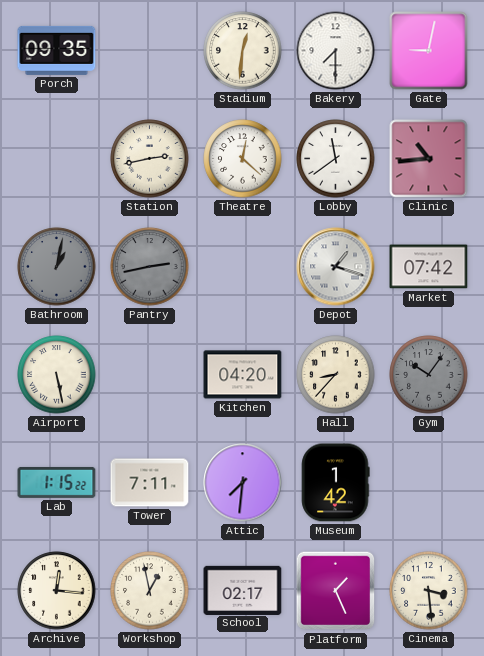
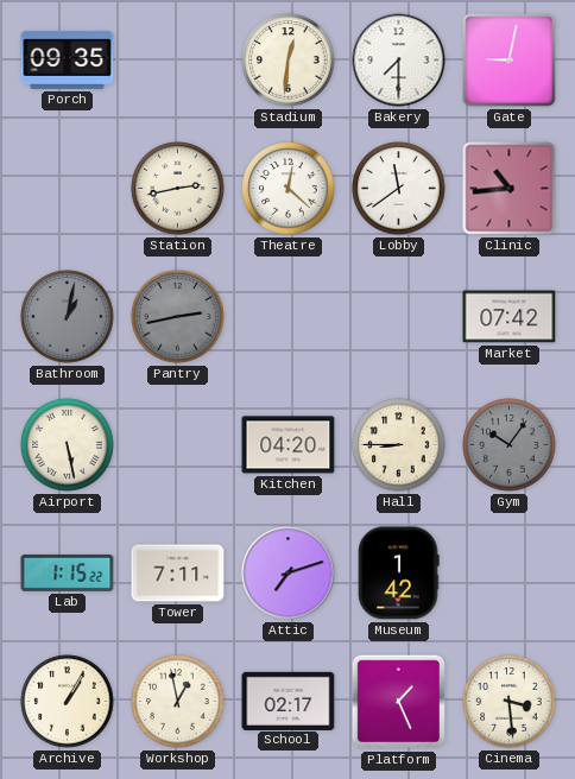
Depot: 1:18 -> none
Hall: 8:37 -> 8:45
Attic: 7:31 -> 7:12
Archive: 12:16 -> 1:05
